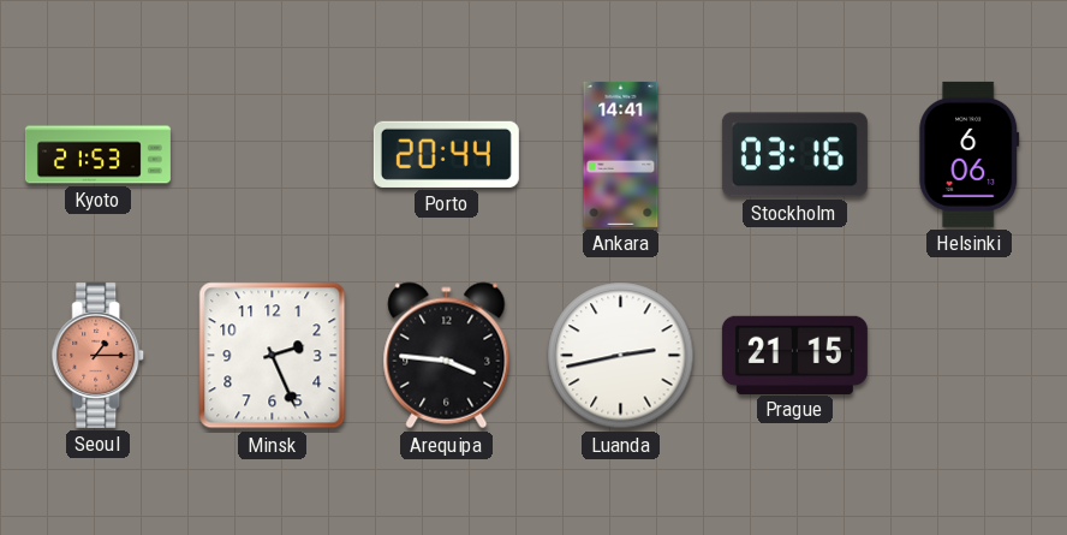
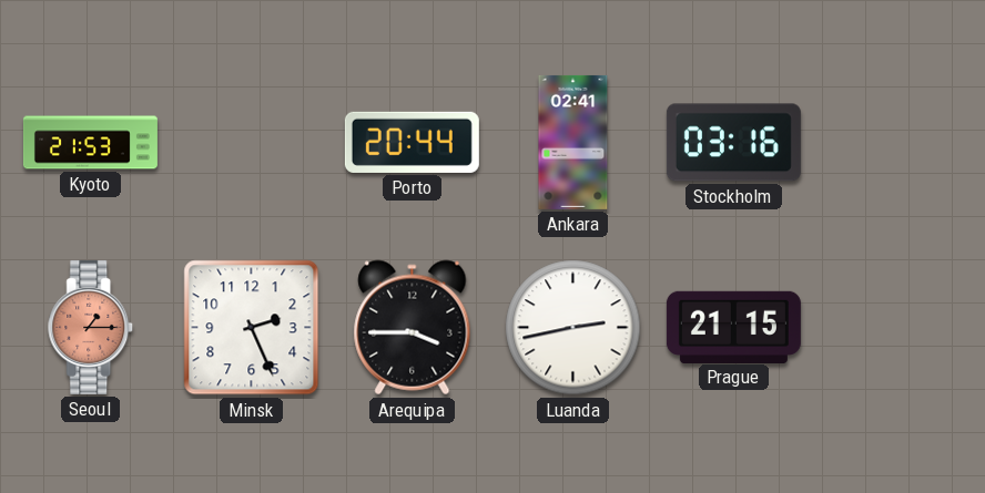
Ankara: 14:41 -> 02:41
Helsinki: 6:06 -> none
Arequipa: 3:46 -> 3:45
